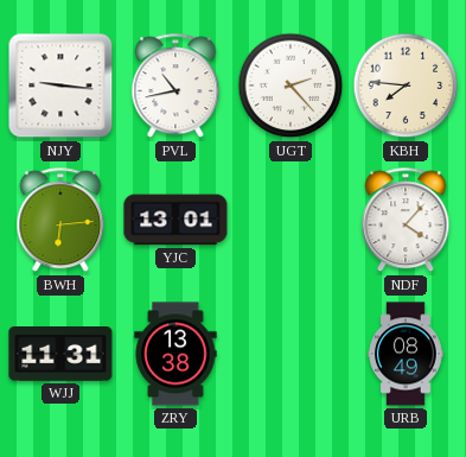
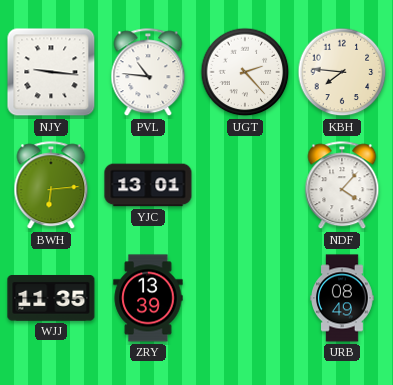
PVL: 10:43 -> 10:46
WJJ: 11:31 -> 11:35
ZRY: 13:38 -> 13:39
